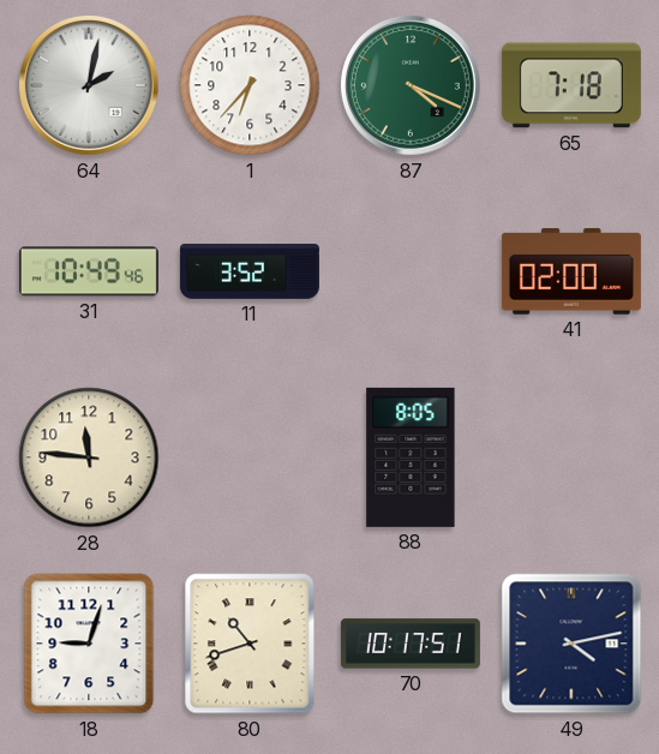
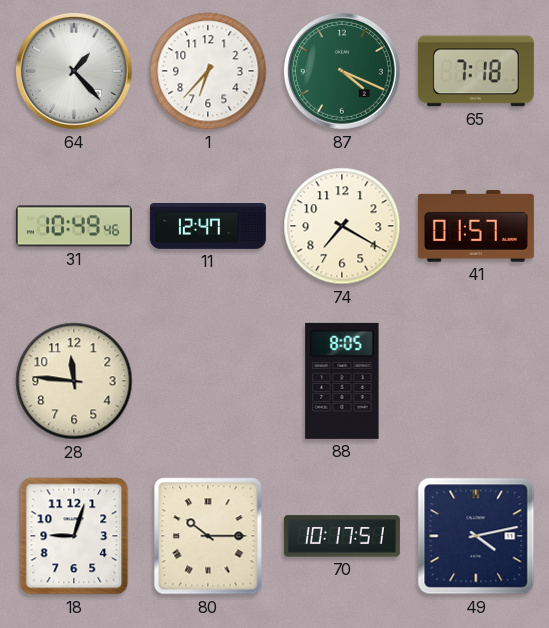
64: 2:02 -> 1:23
11: 3:52 -> 12:47
74: none -> 7:20
41: 02:00 -> 01:57
80: 10:42 -> 10:15
